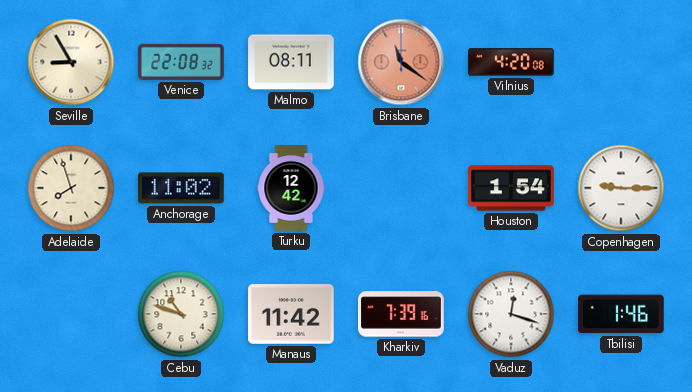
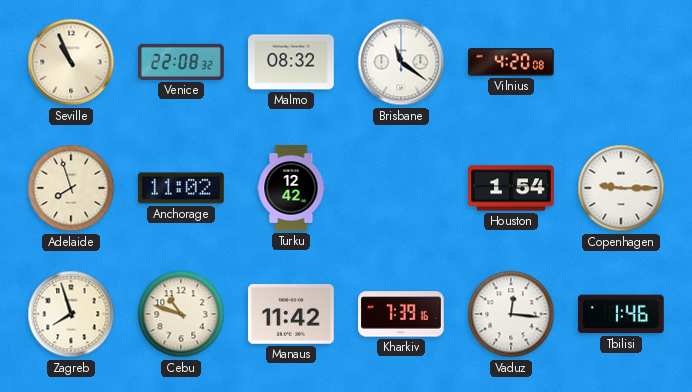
Seville: 8:55 -> 10:56
Malmo: 08:11 -> 08:32
Brisbane dial: salmon -> white
Zagreb: none -> 7:57
Vaduz: 12:18 -> 12:16
